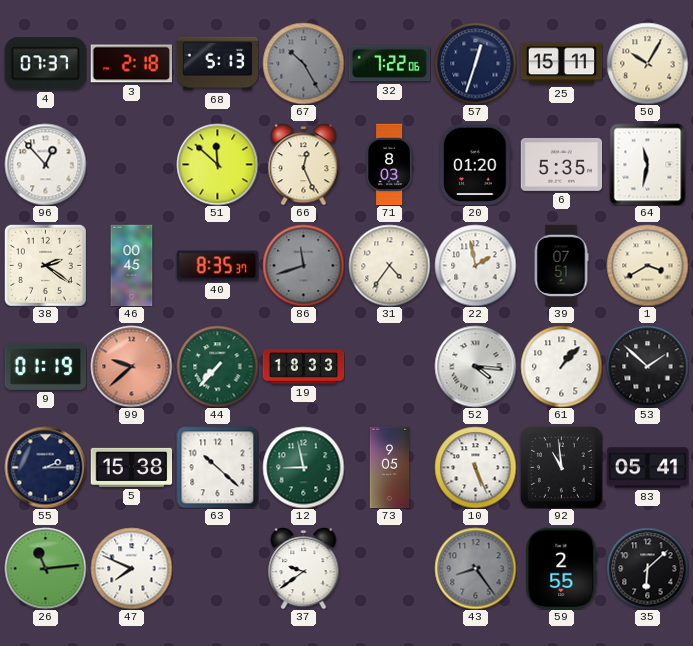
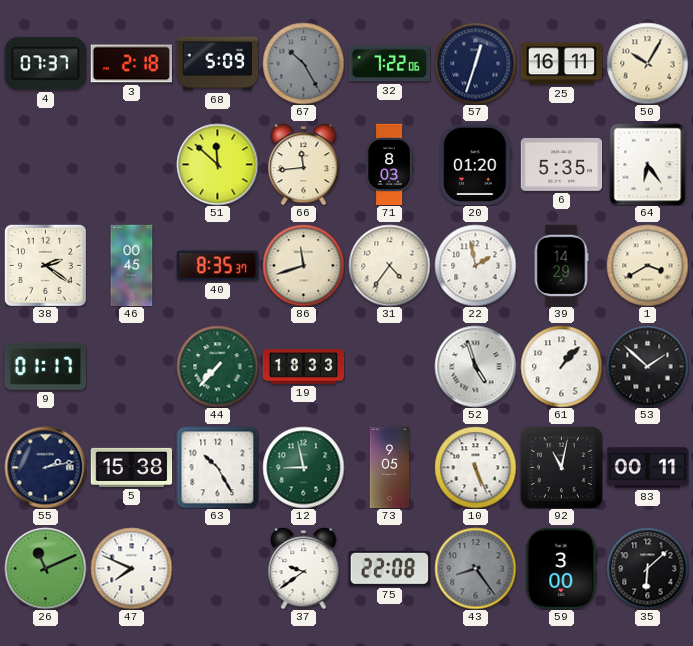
68: 5:13 -> 5:09
25: 15:11 -> 16:11
96: 12:53 -> none
66: 12:26 -> 11:44
64: 11:32 -> 6:24
86 dial: grey -> cream
39: 07:51 -> 14:29
9: 01:19 -> 01:17
99: 9:38 -> none
52: 4:16 -> 4:57
55: 2:15 -> 2:13
63: 10:22 -> 10:25
92: 10:59 -> 11:02
83: 05:41 -> 00:11
26: 11:14 -> 11:11
75: none -> 22:08
59: 2:55 -> 3:00
